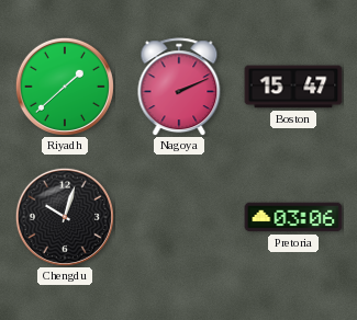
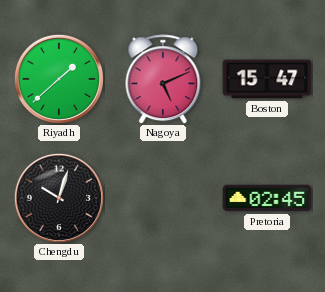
Nagoya: 2:11 -> 5:11
Pretoria: 03:06 -> 02:45
